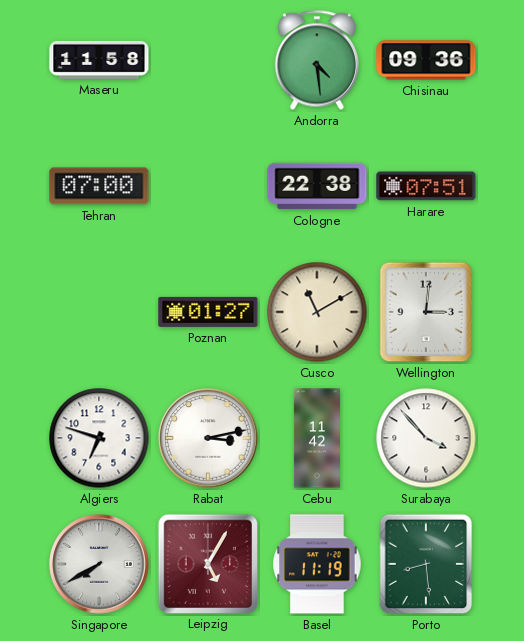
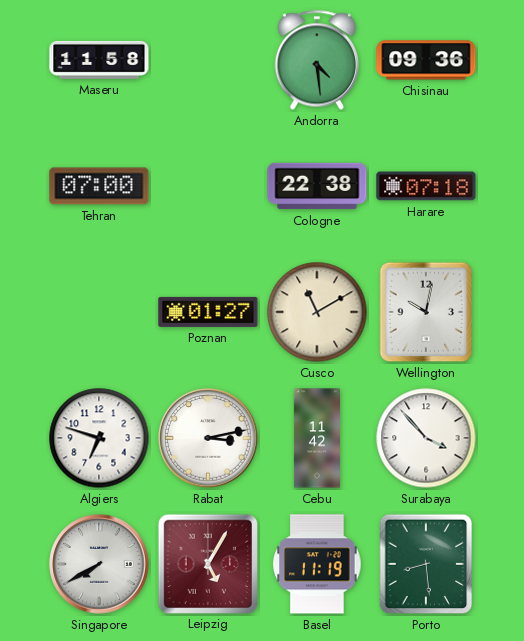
Harare: 07:51 -> 07:18
Wellington: 3:01 -> 10:02
